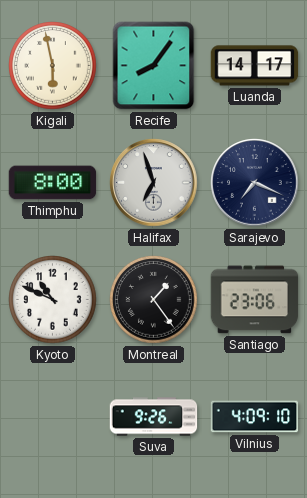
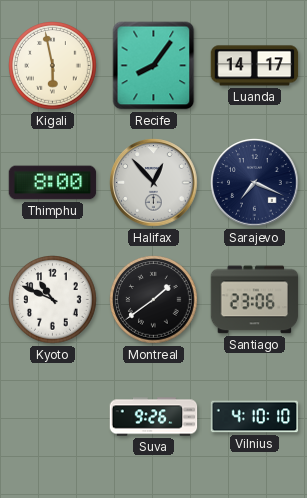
Halifax: 6:57 -> 12:53
Montreal: 1:24 -> 1:39
Vilnius: 4:09 -> 4:10
